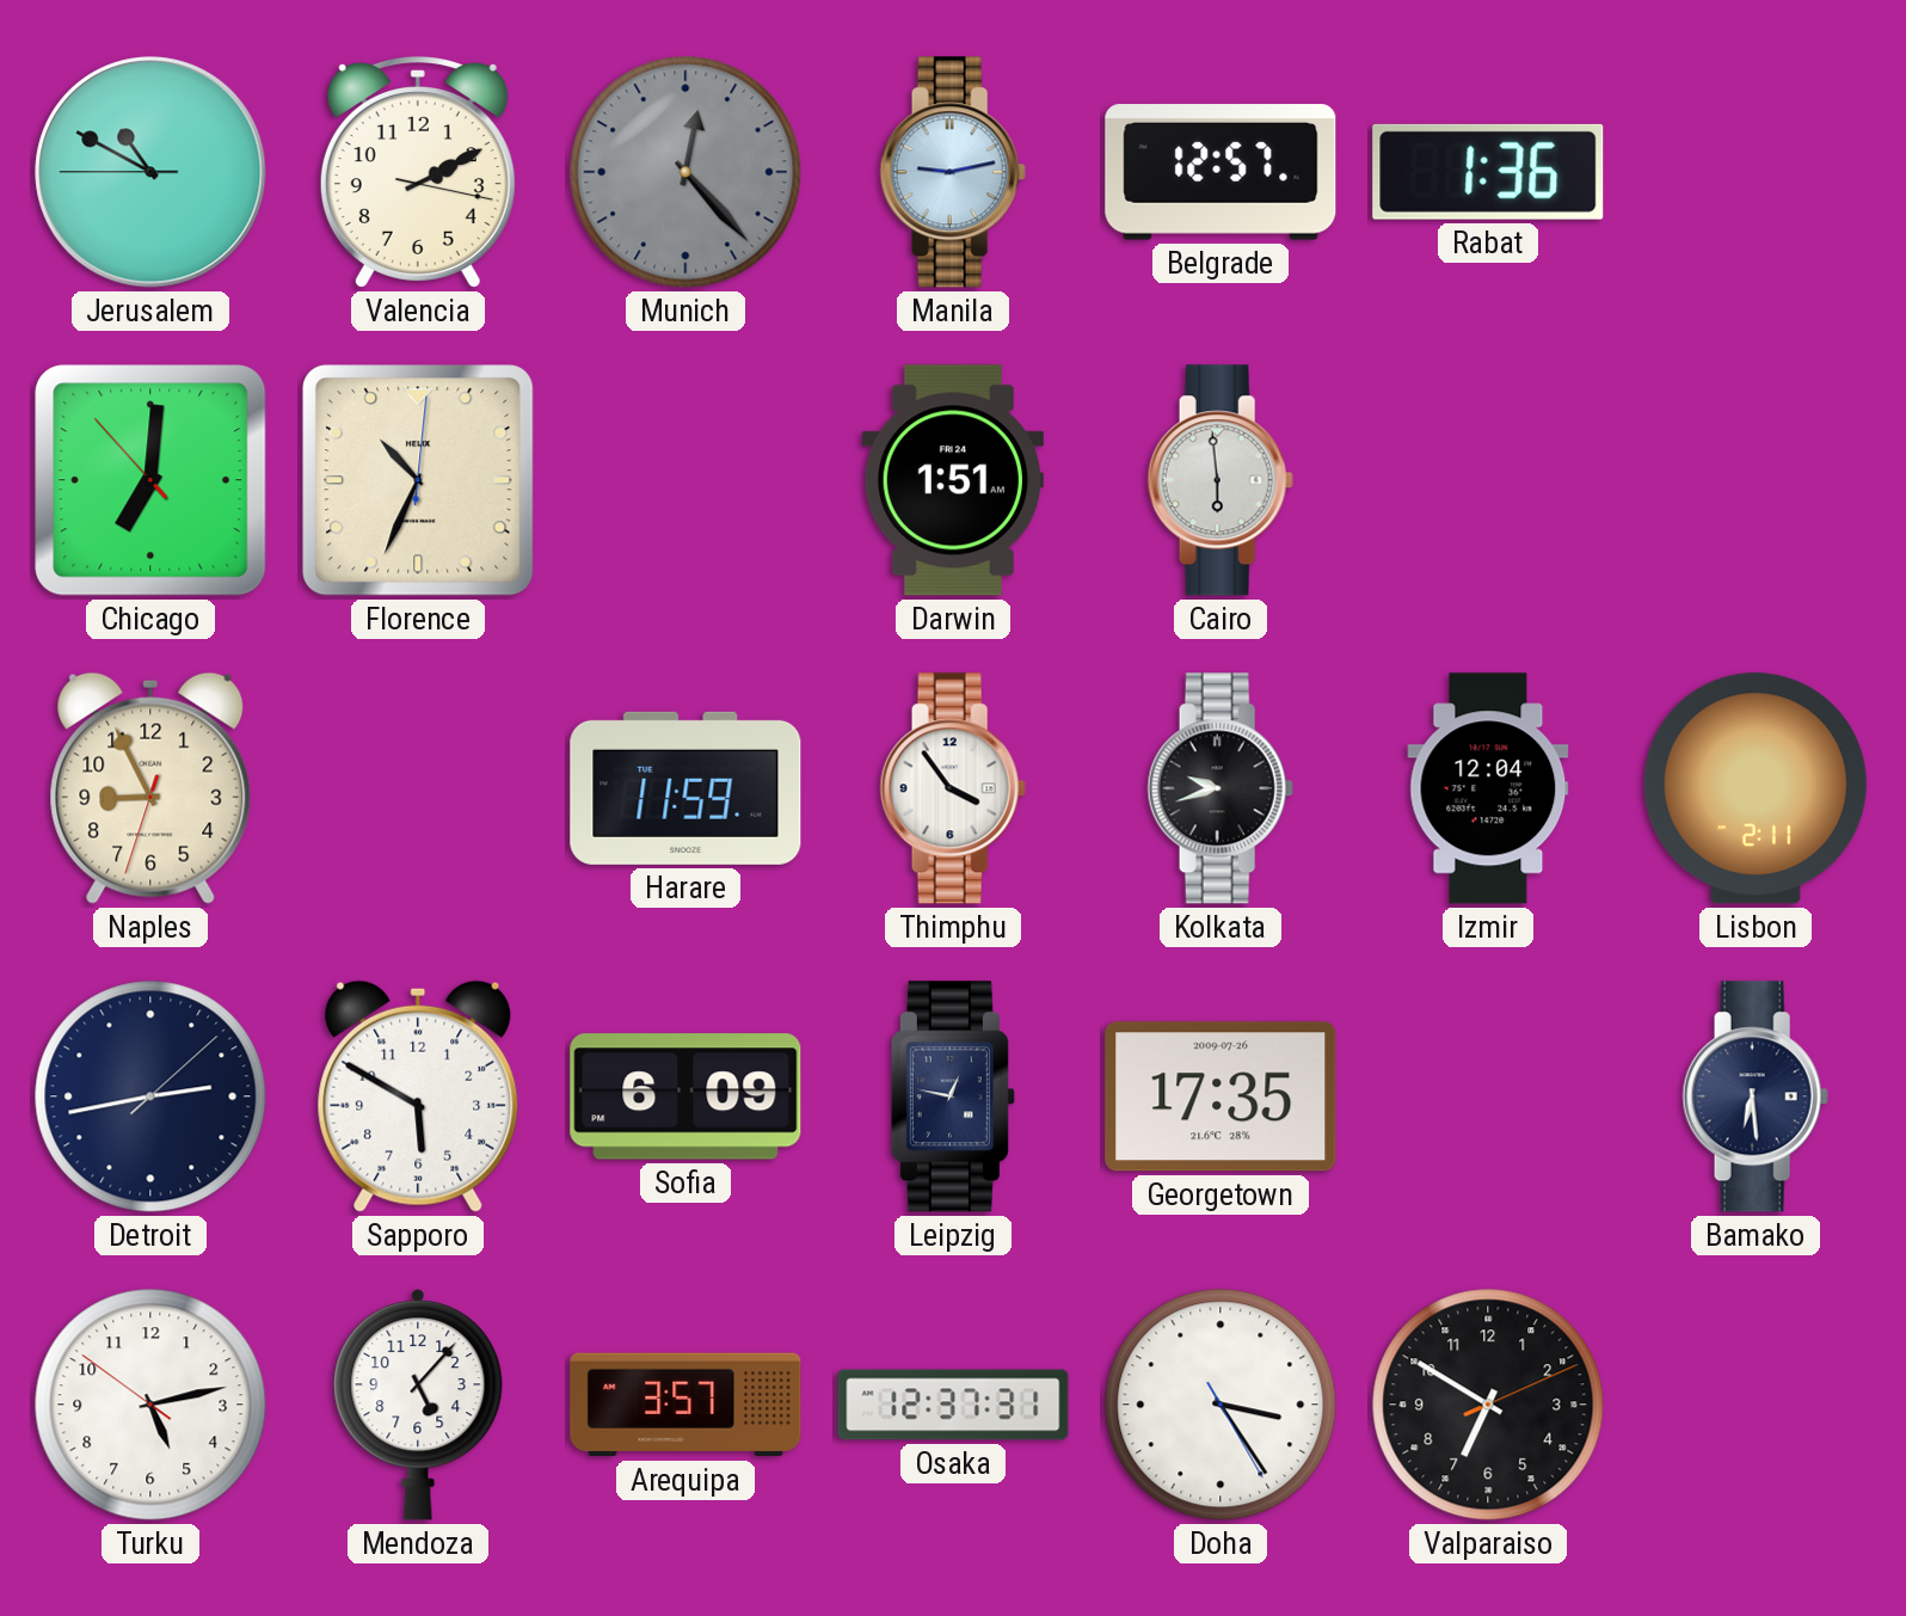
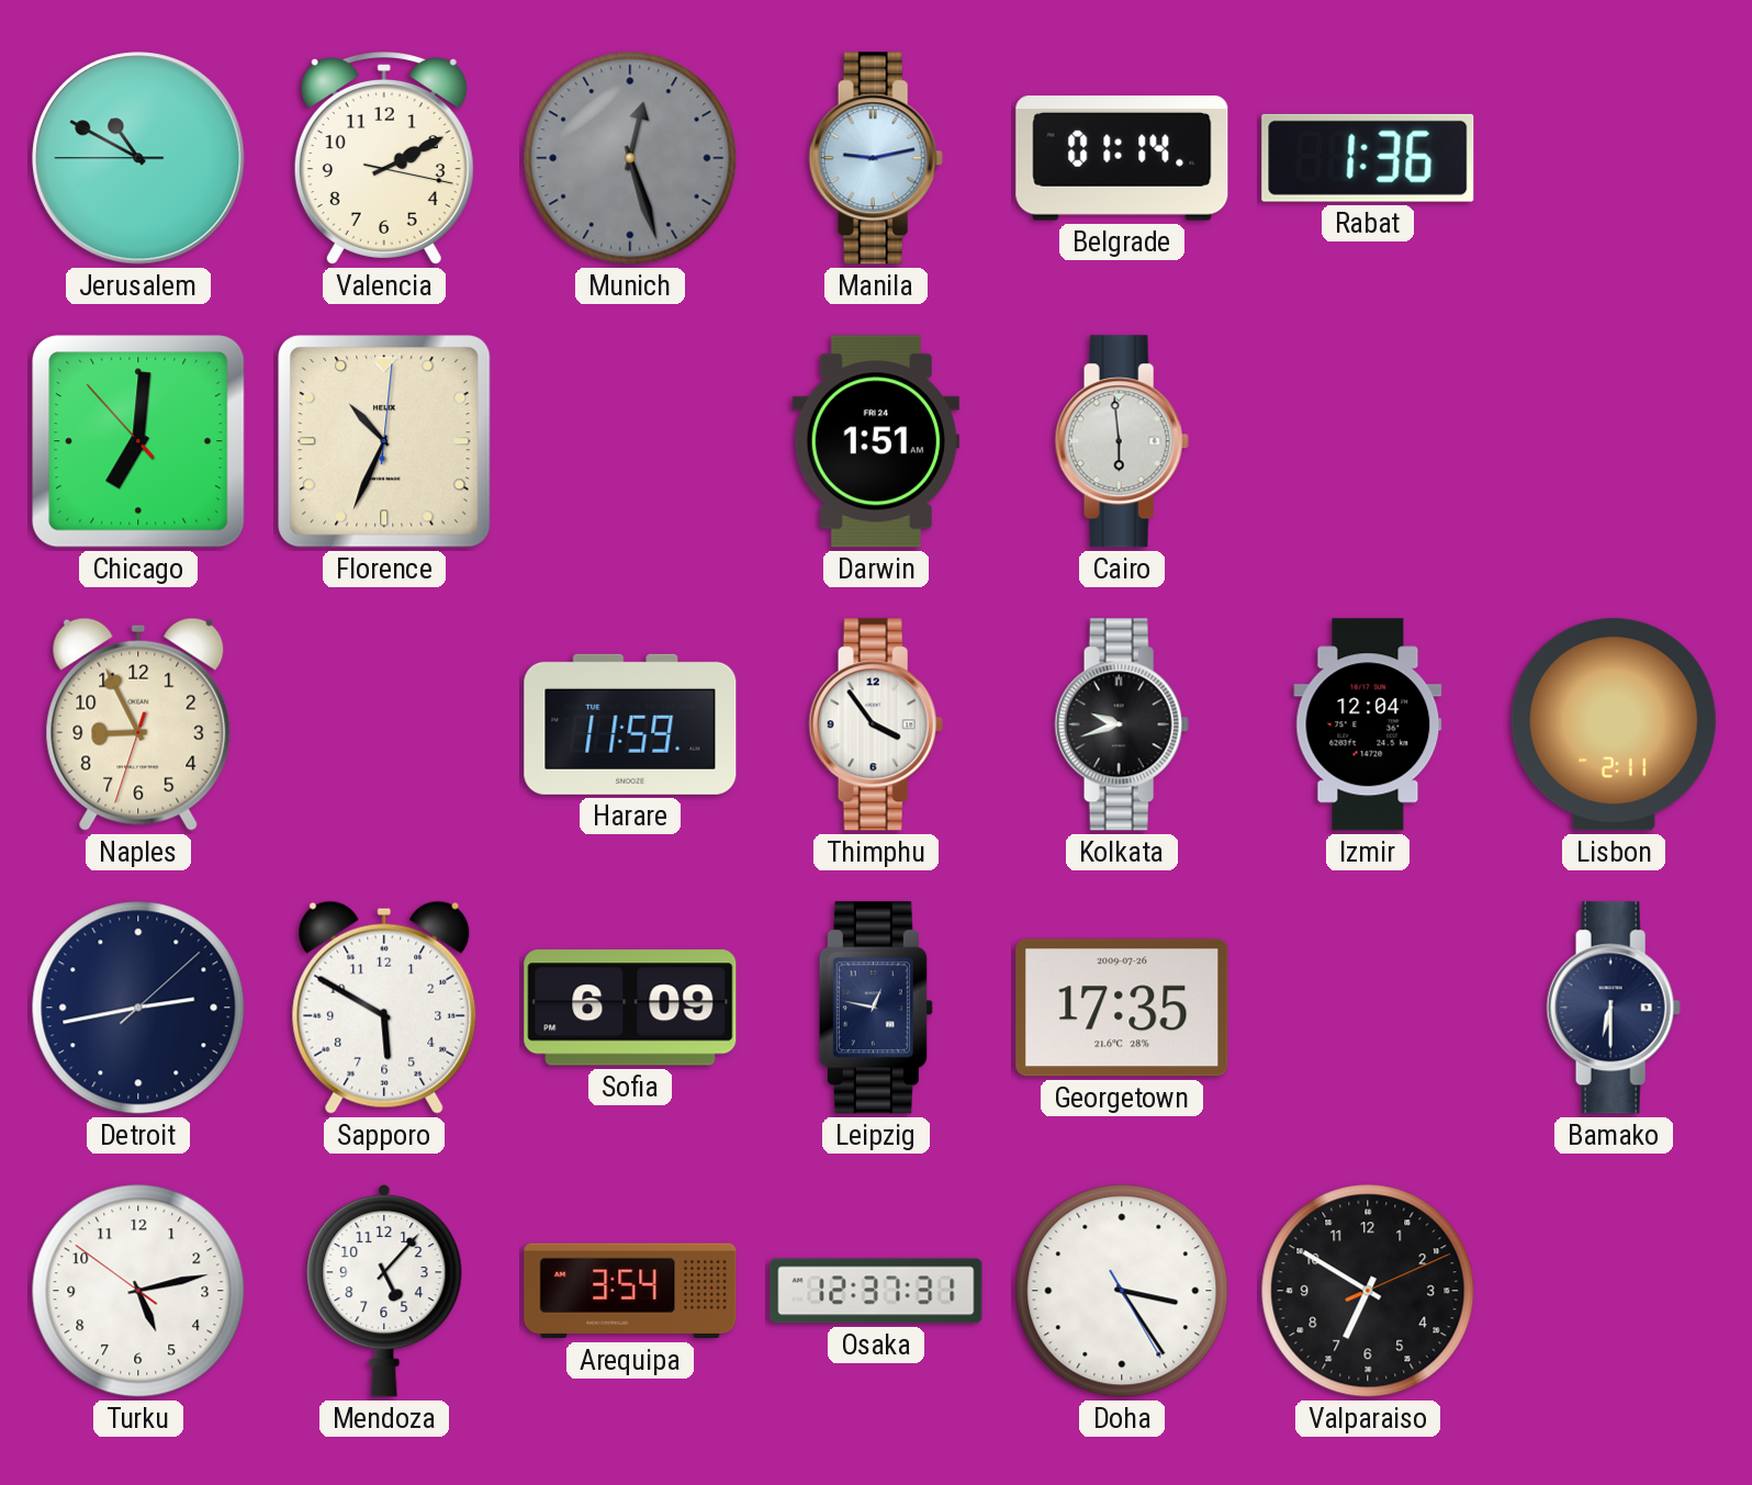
Munich: 12:23 -> 12:27
Belgrade: 12:57 -> 01:14
Bamako: 6:29 -> 6:30
Arequipa: 3:57 -> 3:54
